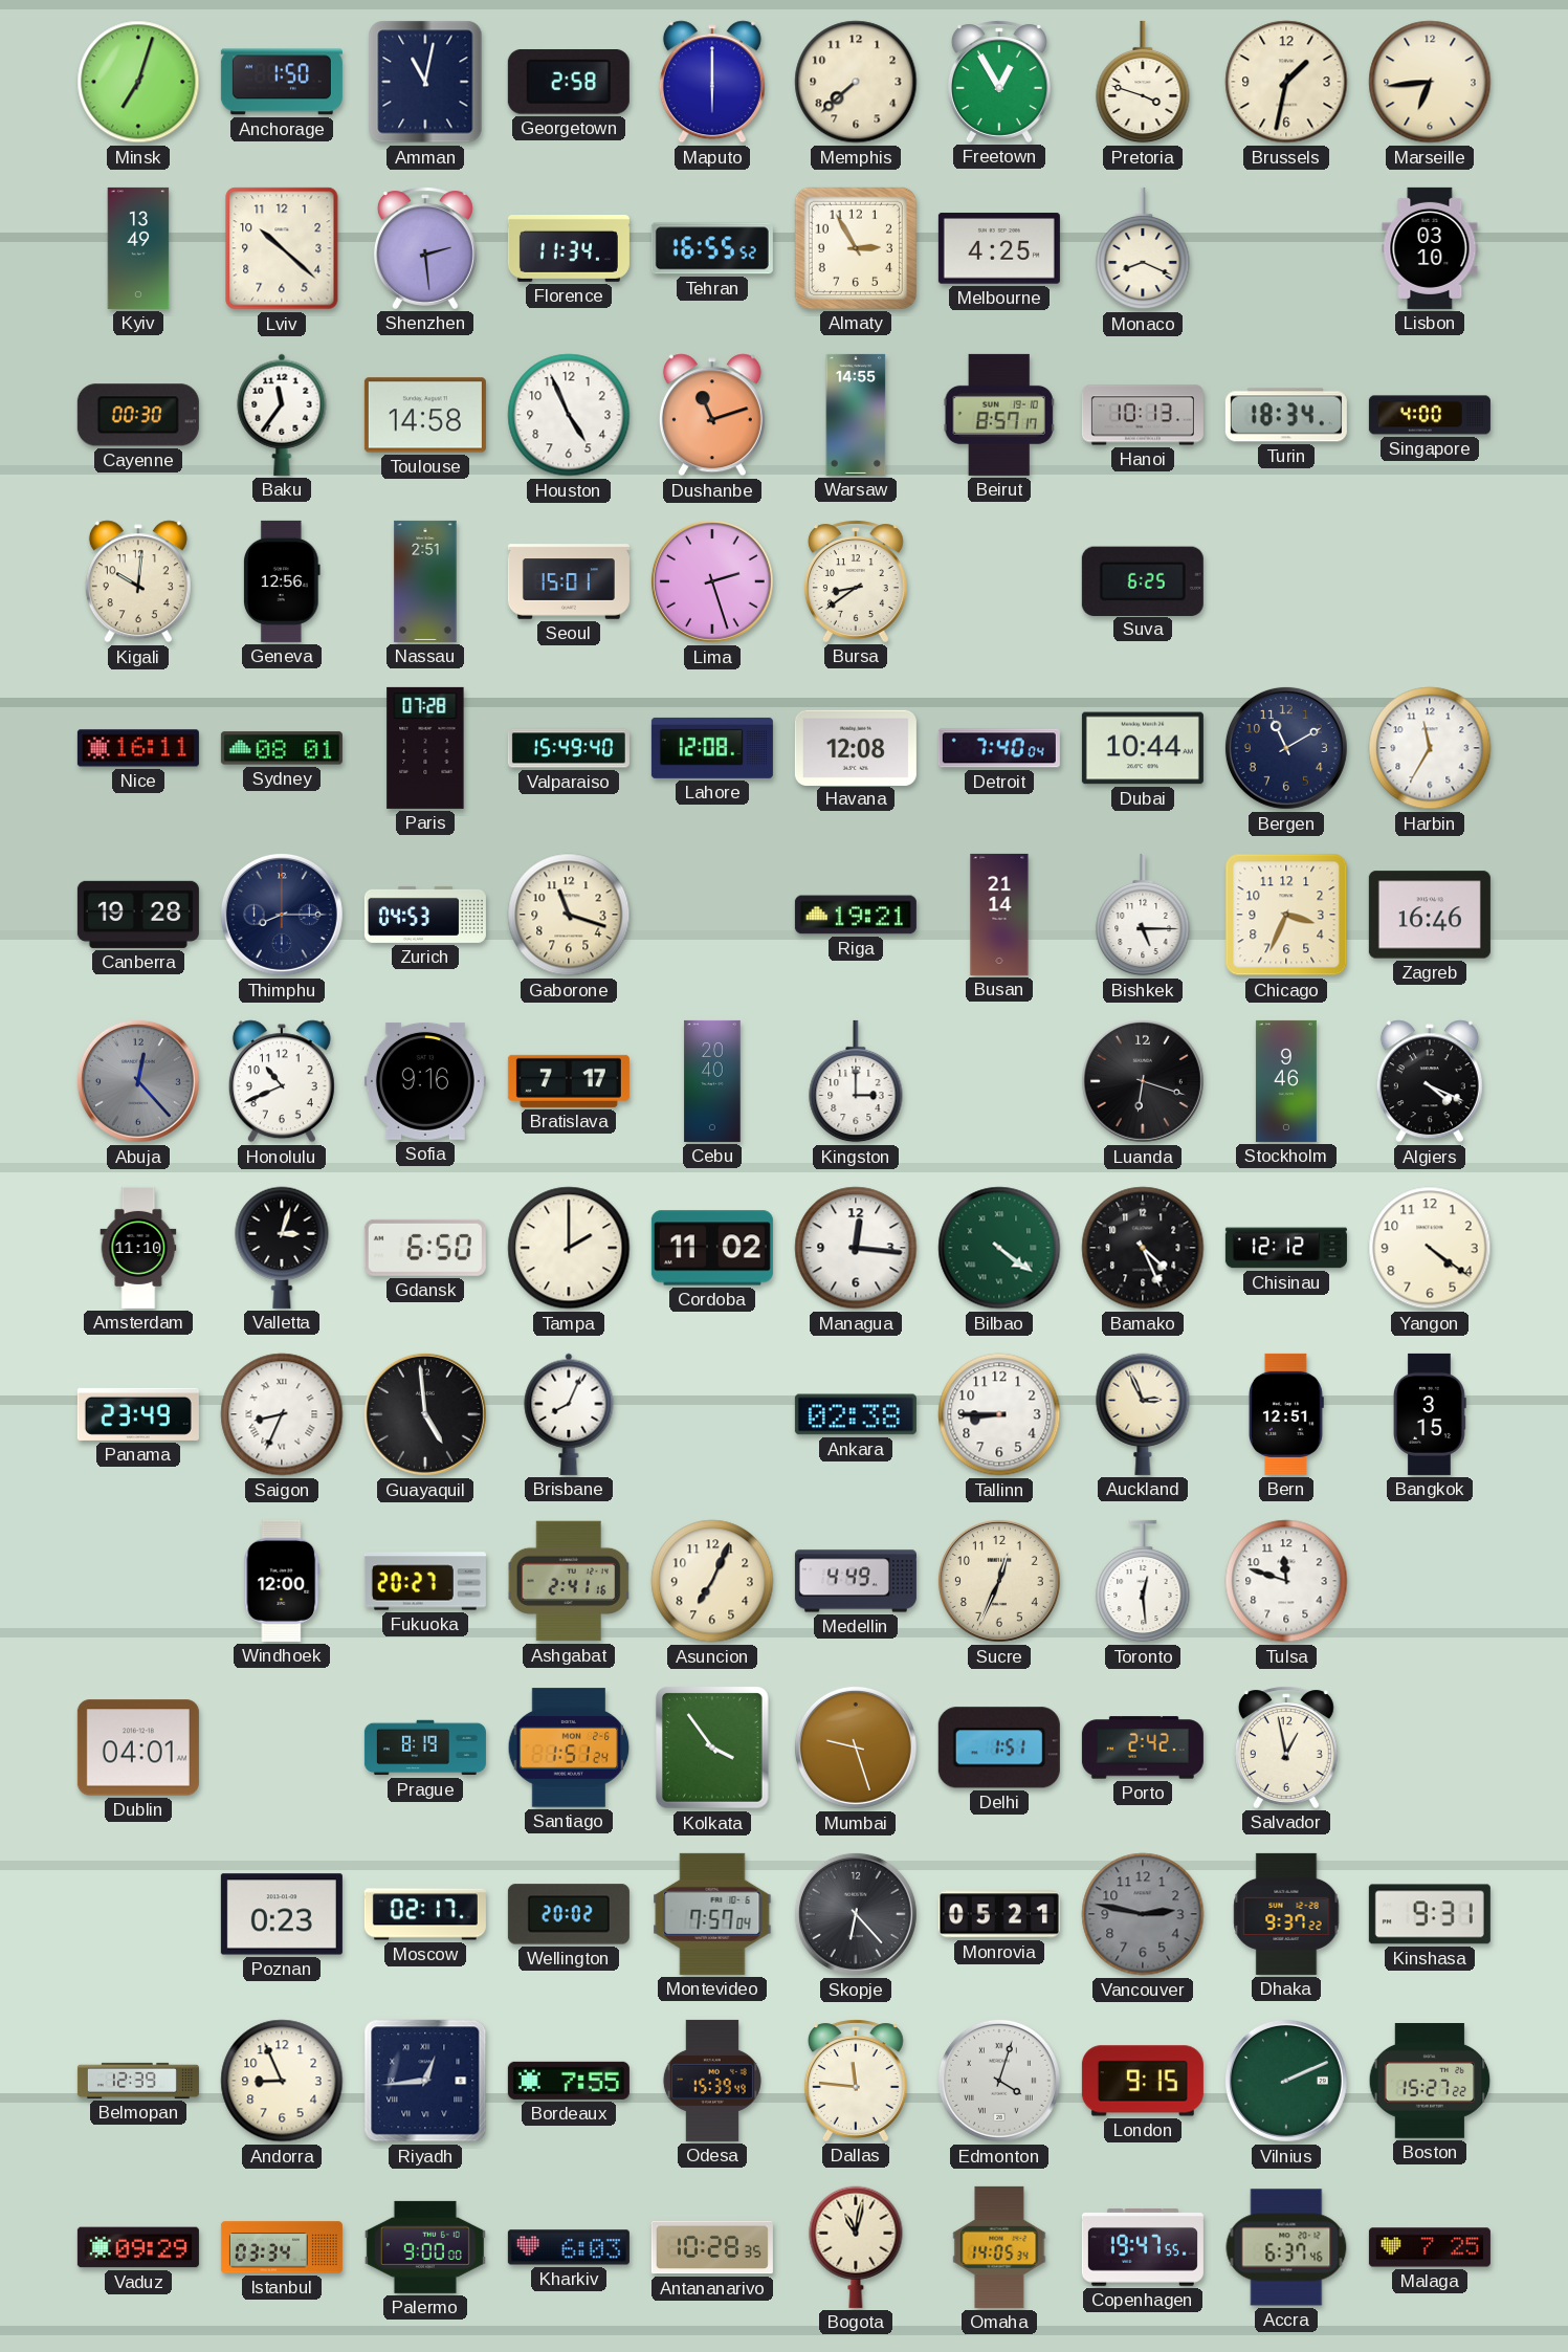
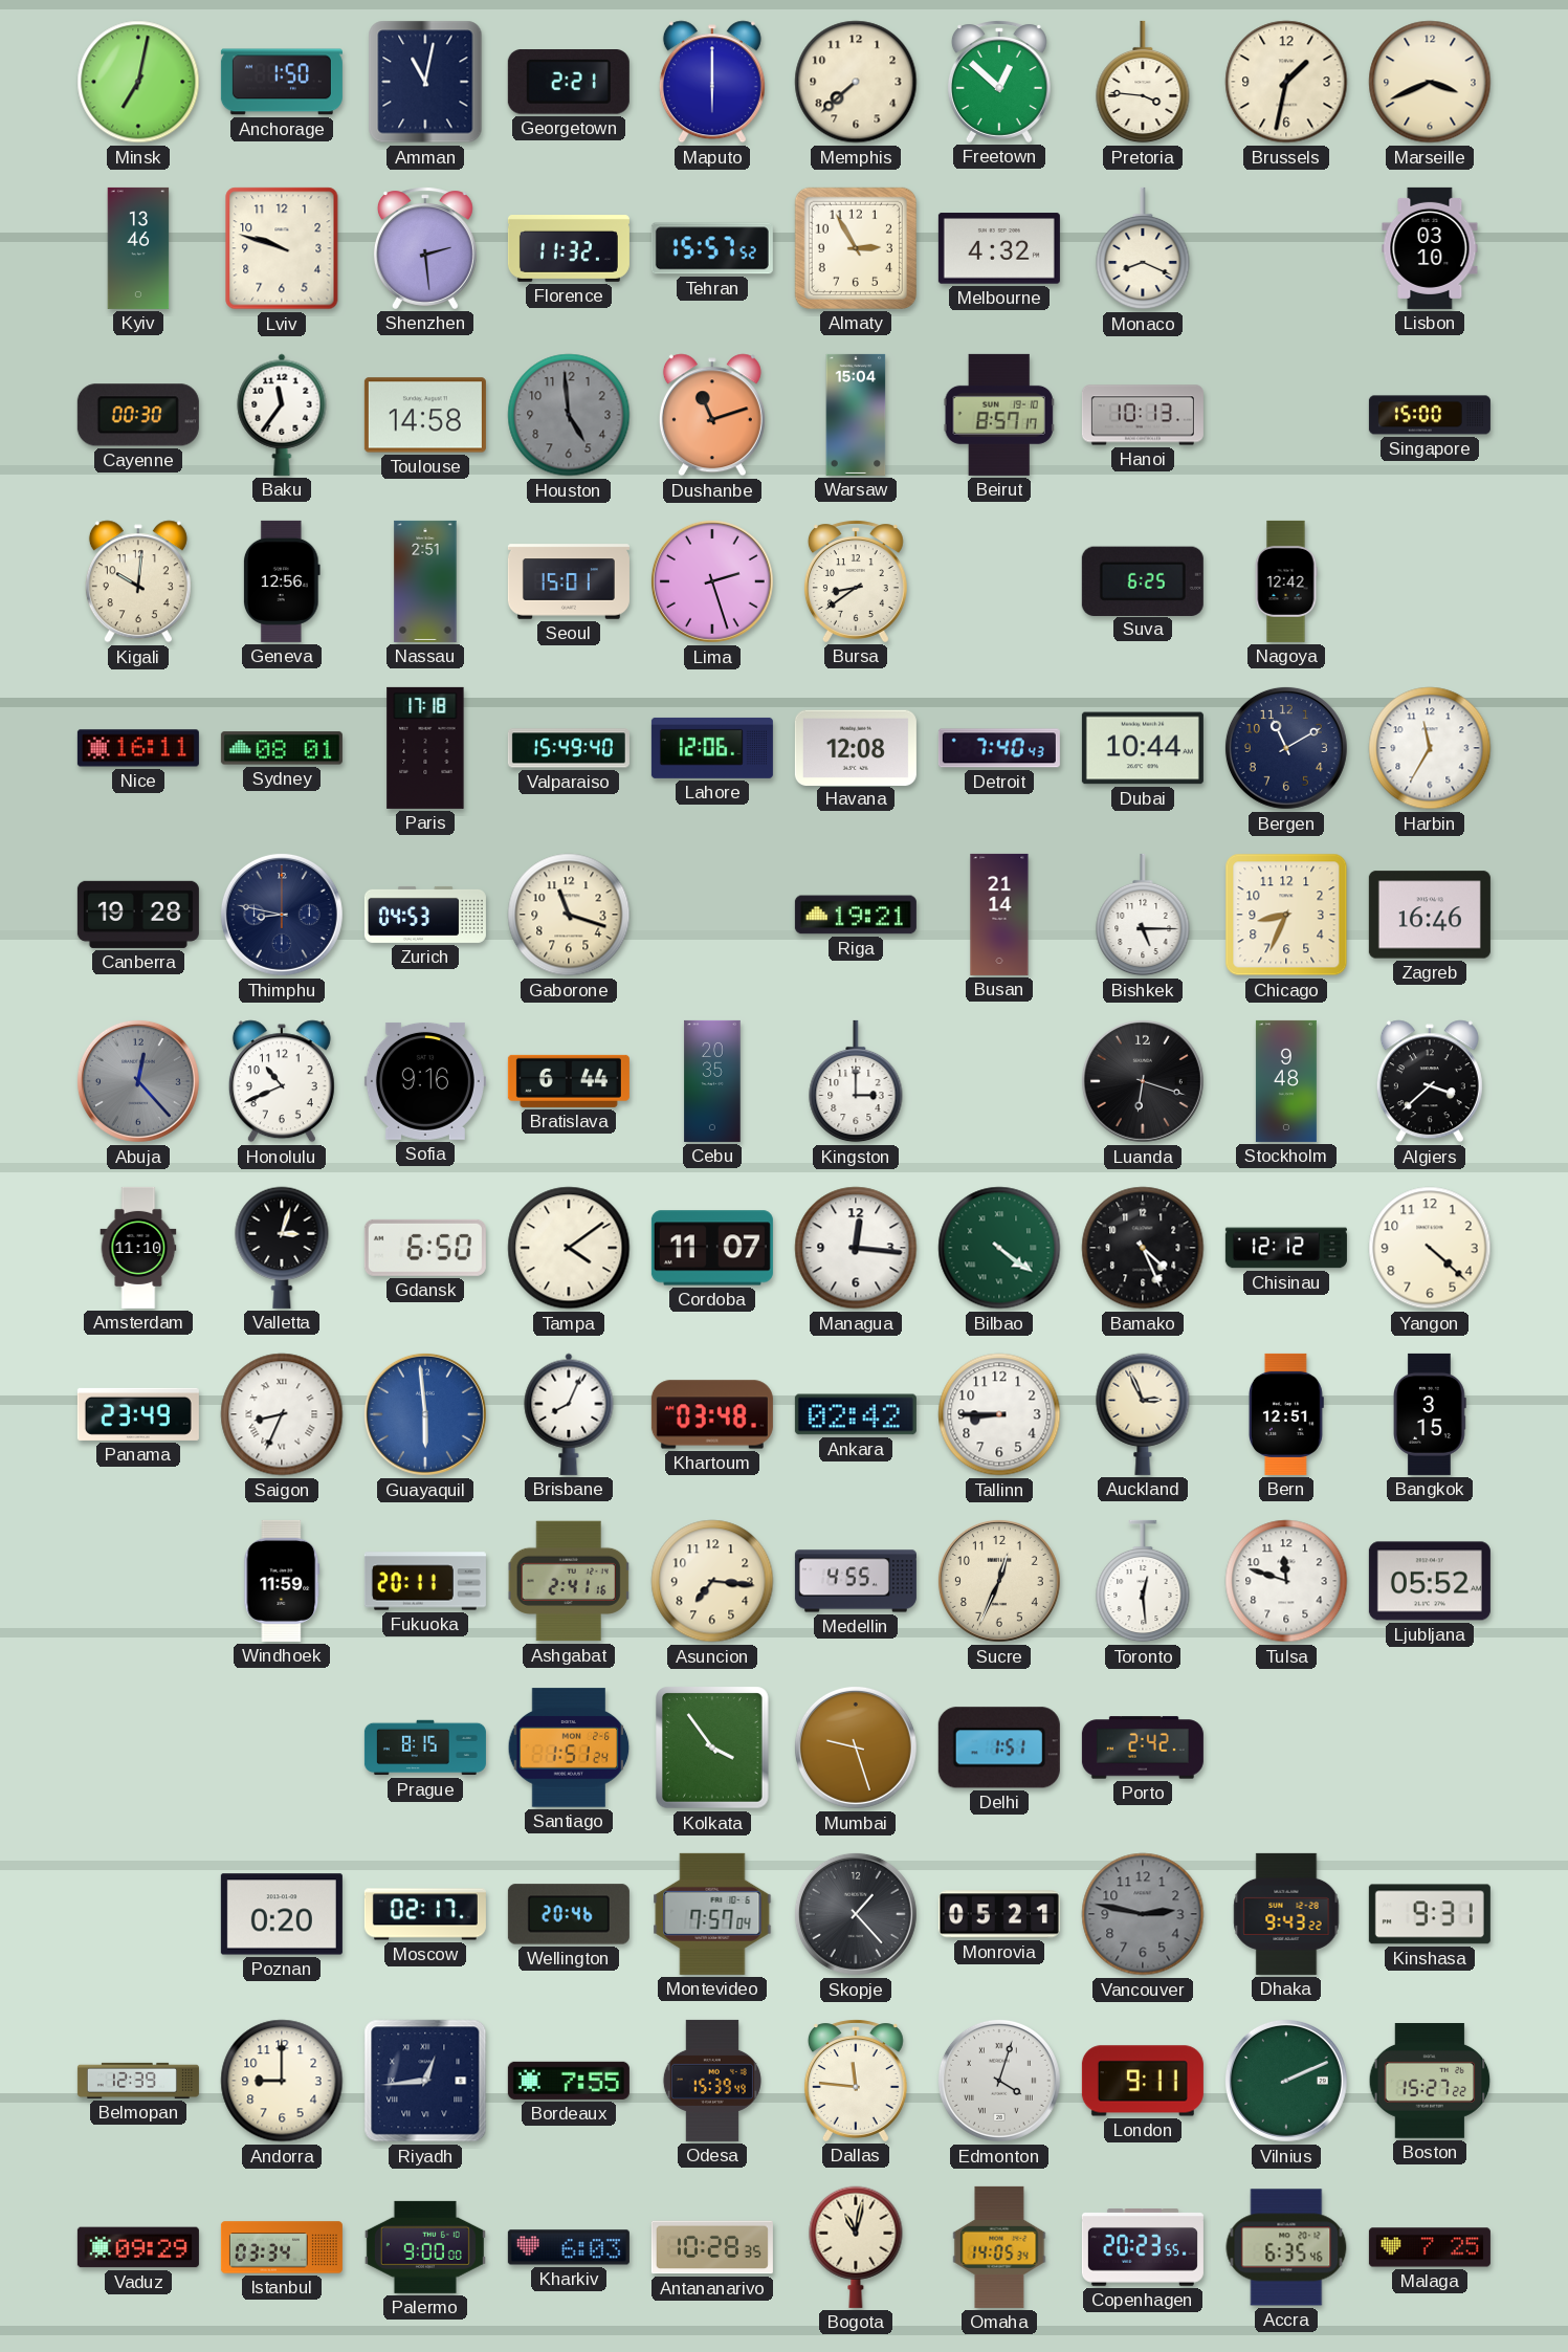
Minsk: 7:03 -> 7:02
Georgetown: 2:58 -> 2:21
Freetown: 12:55 -> 12:52
Pretoria: 3:48 -> 3:46
Marseille: 6:44 -> 3:41
Kyiv: 13:49 -> 13:46
Lviv: 10:22 -> 9:48
Florence: 11:34 -> 11:32
Tehran: 16:55 -> 15:57
Melbourne: 4:25 -> 4:32
Houston: 4:56 -> 4:59
Houston dial: white -> grey
Warsaw: 14:55 -> 15:04
Turin: 18:34 -> none
Singapore: 4:00 -> 15:00
Nagoya: none -> 12:42
Paris: 07:28 -> 17:18
Lahore: 12:08 -> 12:06
Detroit: 7:40:04 -> 7:40:43
Thimphu: 8:15 -> 8:47
Chicago: 3:34 -> 8:34
Bratislava: 7:17 -> 6:44
Cebu: 20:40 -> 20:35
Stockholm: 9:46 -> 9:48
Algiers: 4:19 -> 3:38
Tampa: 2:00 -> 4:09
Cordoba: 11:02 -> 11:07
Yangon: 4:21 -> 4:22
Guayaquil: 4:59 -> 5:59
Guayaquil dial: black -> blue
Khartoum: none -> 03:48
Ankara: 02:38 -> 02:42
Windhoek: 12:00 -> 11:59
Fukuoka: 20:27 -> 20:11
Asuncion: 7:04 -> 7:16
Medellin: 4:49 -> 4:55
Ljubljana: none -> 05:52
Dublin: 04:01 -> none
Prague: 8:19 -> 8:15
Salvador: 12:58 -> none
Poznan: 0:23 -> 0:20
Wellington: 20:02 -> 20:46
Skopje: 6:23 -> 1:23
Dhaka: 9:37 -> 9:43
Andorra: 8:56 -> 9:00
London: 9:15 -> 9:11
Copenhagen: 19:47 -> 20:23
Accra: 6:37 -> 6:35
